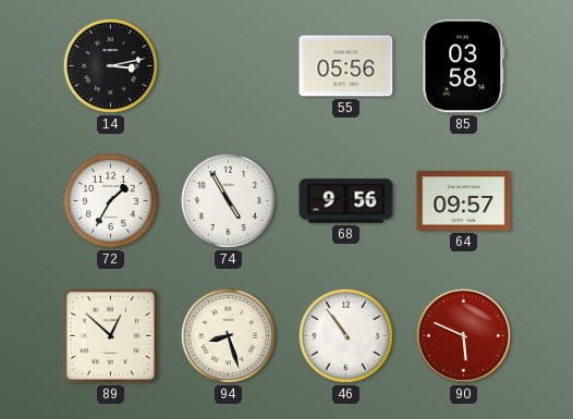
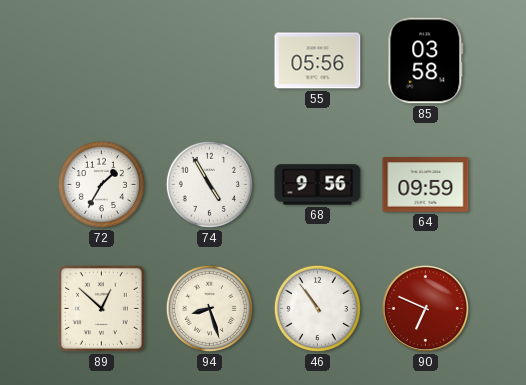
14: 3:13 -> none
64: 09:57 -> 09:59
90: 5:49 -> 6:49
